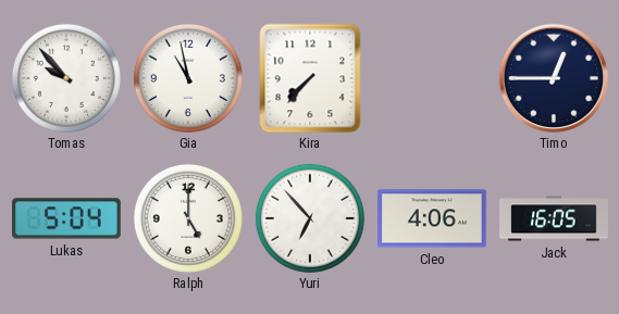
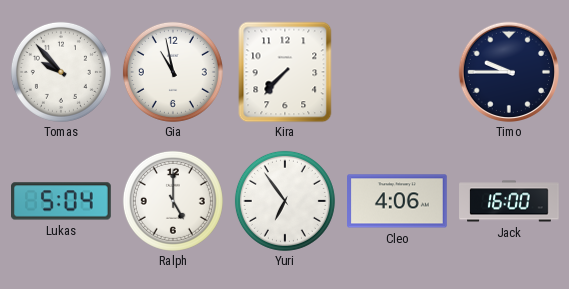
Timo: 12:45 -> 9:45
Yuri: 6:53 -> 6:54
Jack: 16:05 -> 16:00
